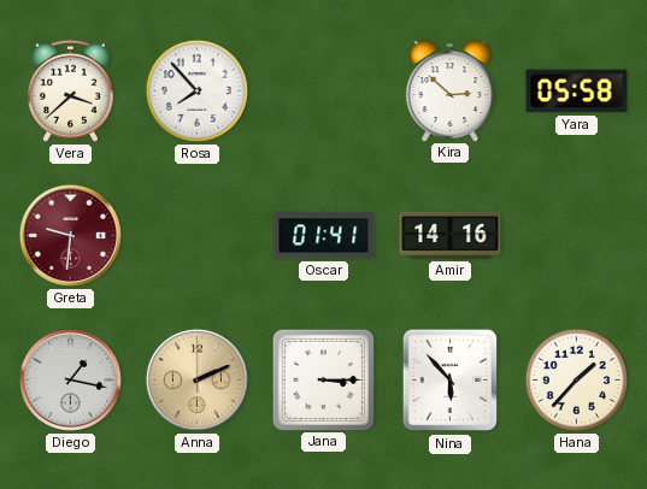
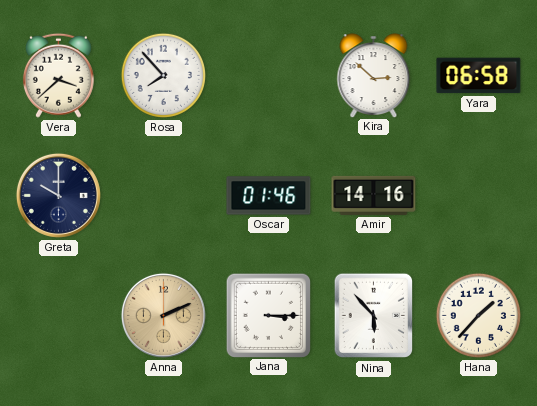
Yara: 05:58 -> 06:58
Greta: 9:31 -> 10:00
Greta dial: burgundy -> navy
Oscar: 01:41 -> 01:46
Diego: 1:17 -> none
